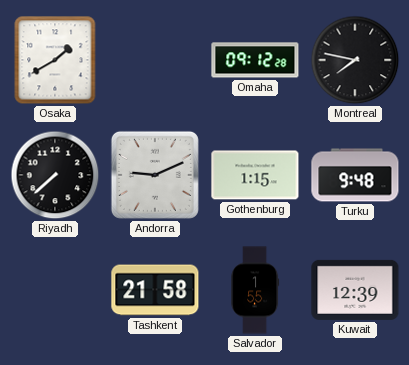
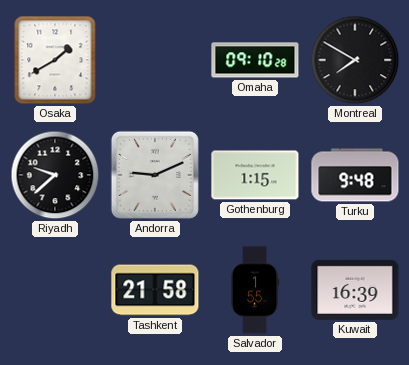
Omaha: 09:12 -> 09:10
Montreal: 7:47 -> 7:50
Riyadh: 7:38 -> 9:38
Kuwait: 12:39 -> 16:39
